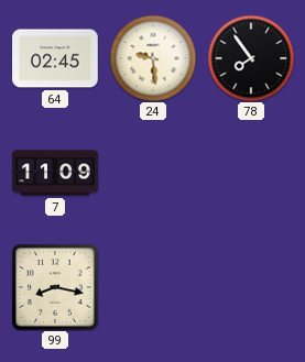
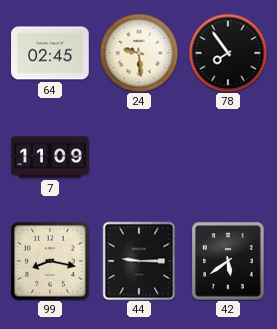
44: none -> 9:15
42: none -> 5:39
